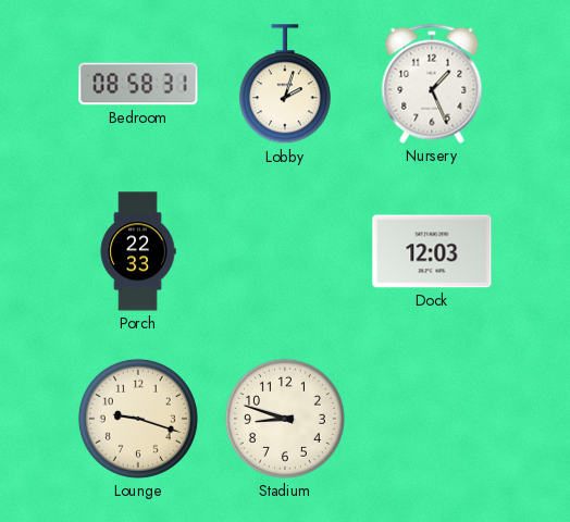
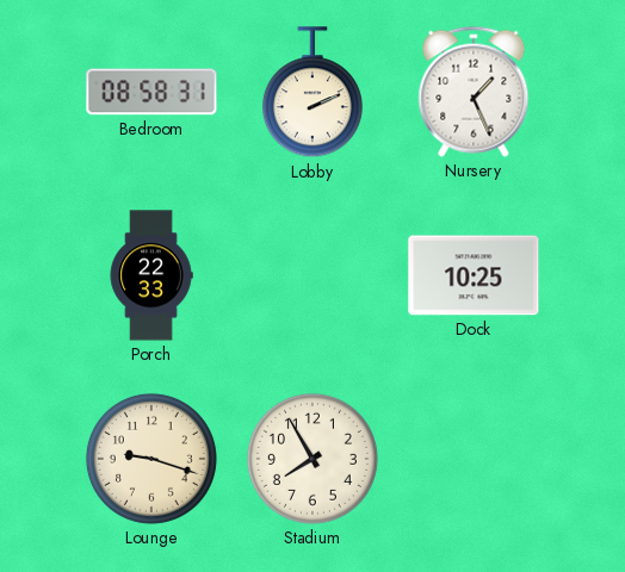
Lobby: 2:03 -> 2:11
Dock: 12:03 -> 10:25
Stadium: 8:48 -> 7:55
